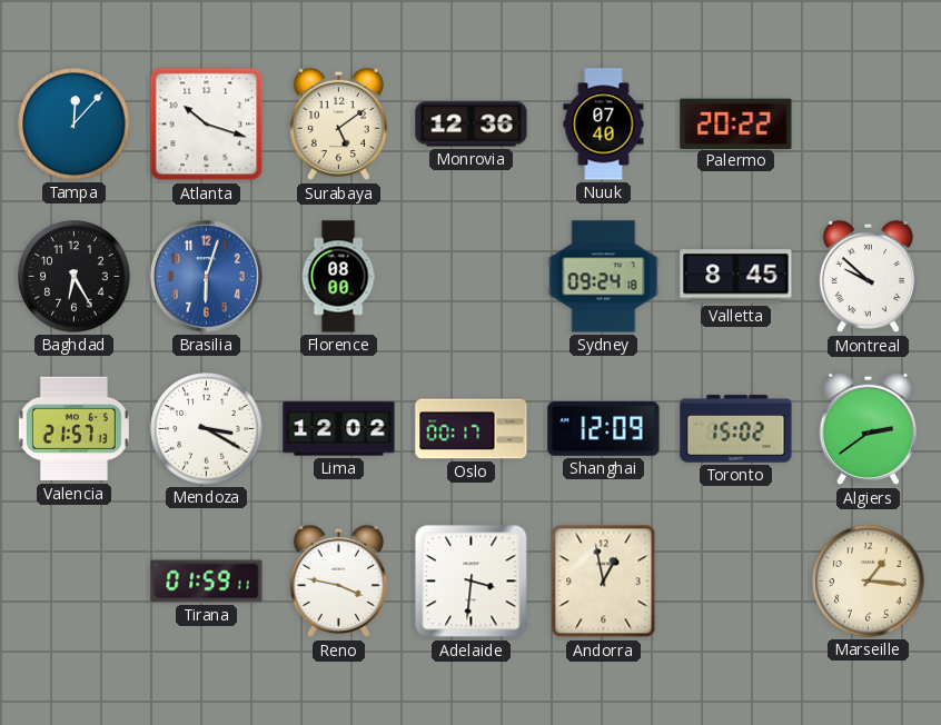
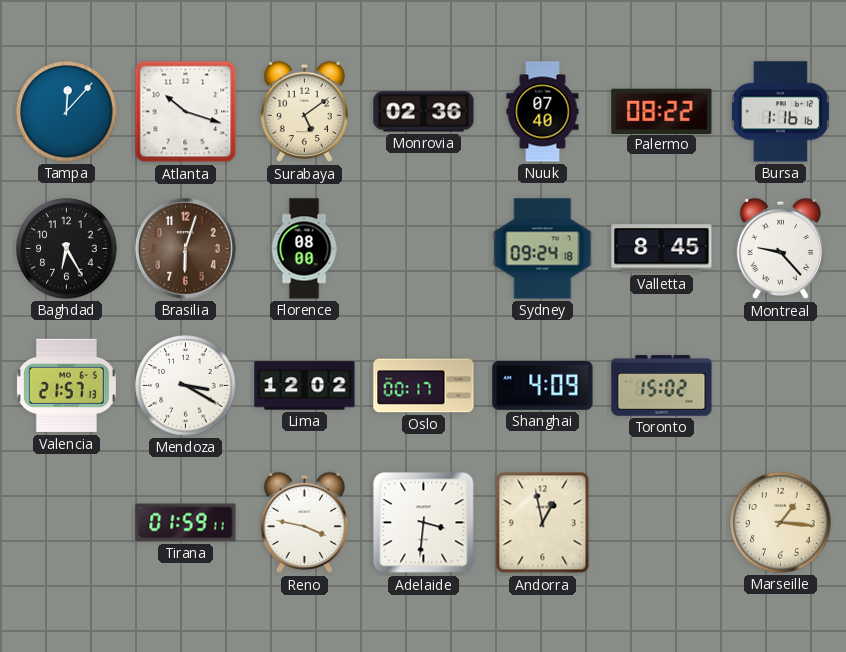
Monrovia: 12:36 -> 02:36
Palermo: 20:22 -> 08:22
Bursa: none -> 1:16
Brasilia dial: blue -> brown
Montreal: 9:52 -> 9:23
Shanghai: 12:09 -> 4:09
Algiers: 2:39 -> none
